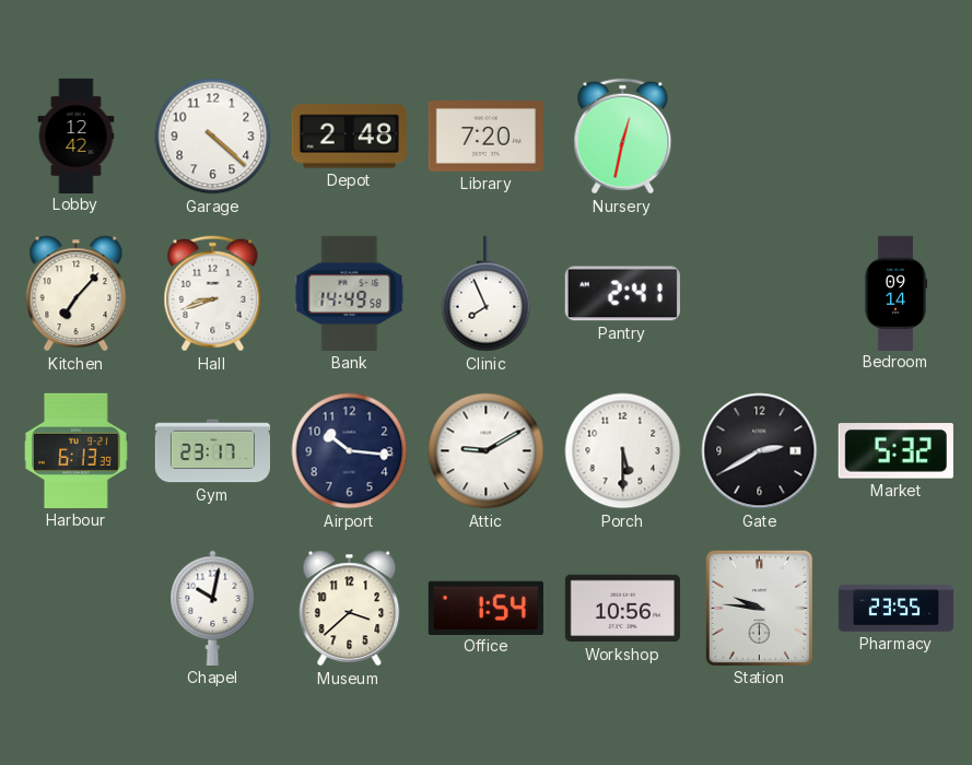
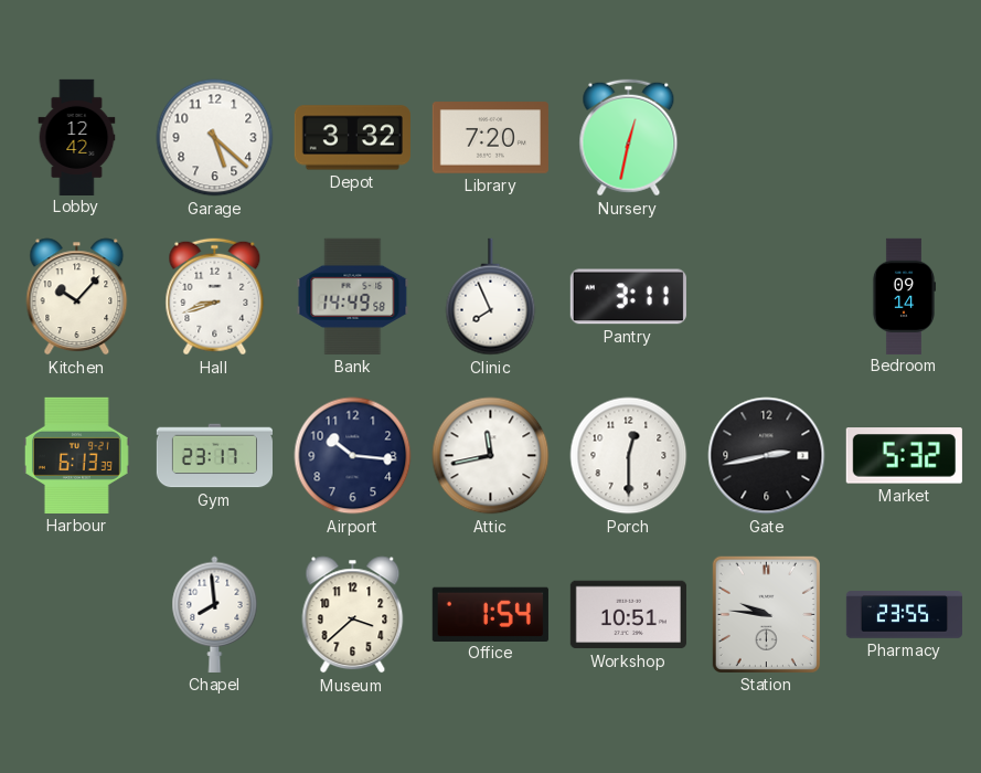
Garage: 4:22 -> 5:22
Depot: 2:48 -> 3:32
Kitchen: 7:07 -> 10:07
Pantry: 2:41 -> 3:11
Attic: 9:10 -> 11:43
Porch: 5:30 -> 12:30
Gate: 2:40 -> 2:43
Chapel: 10:02 -> 7:59
Workshop: 10:56 -> 10:51
